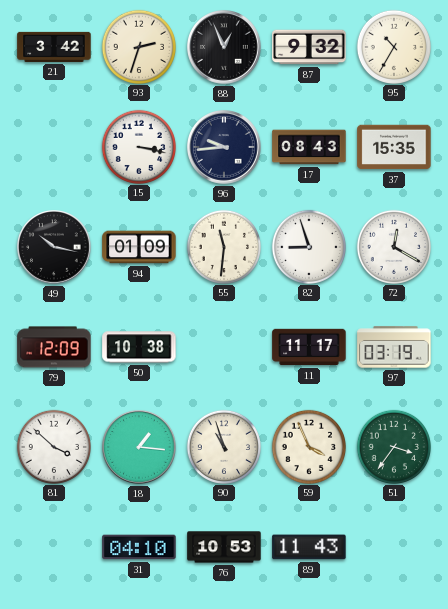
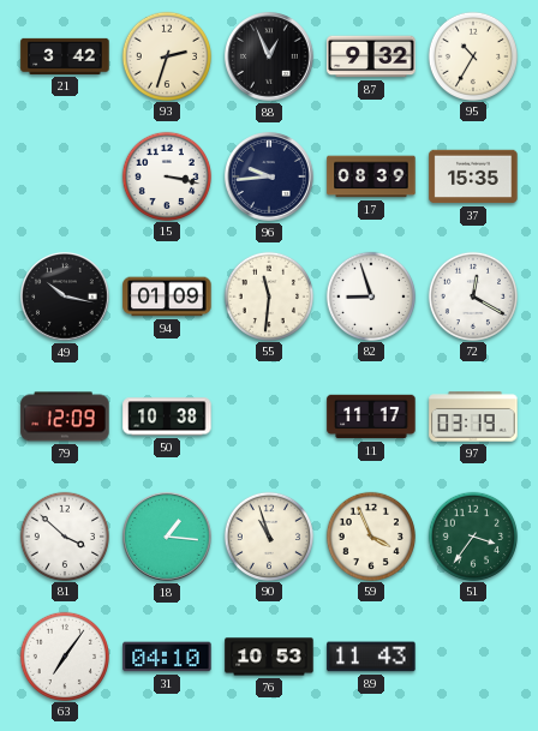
17: 08:43 -> 08:39
63: none -> 7:06
